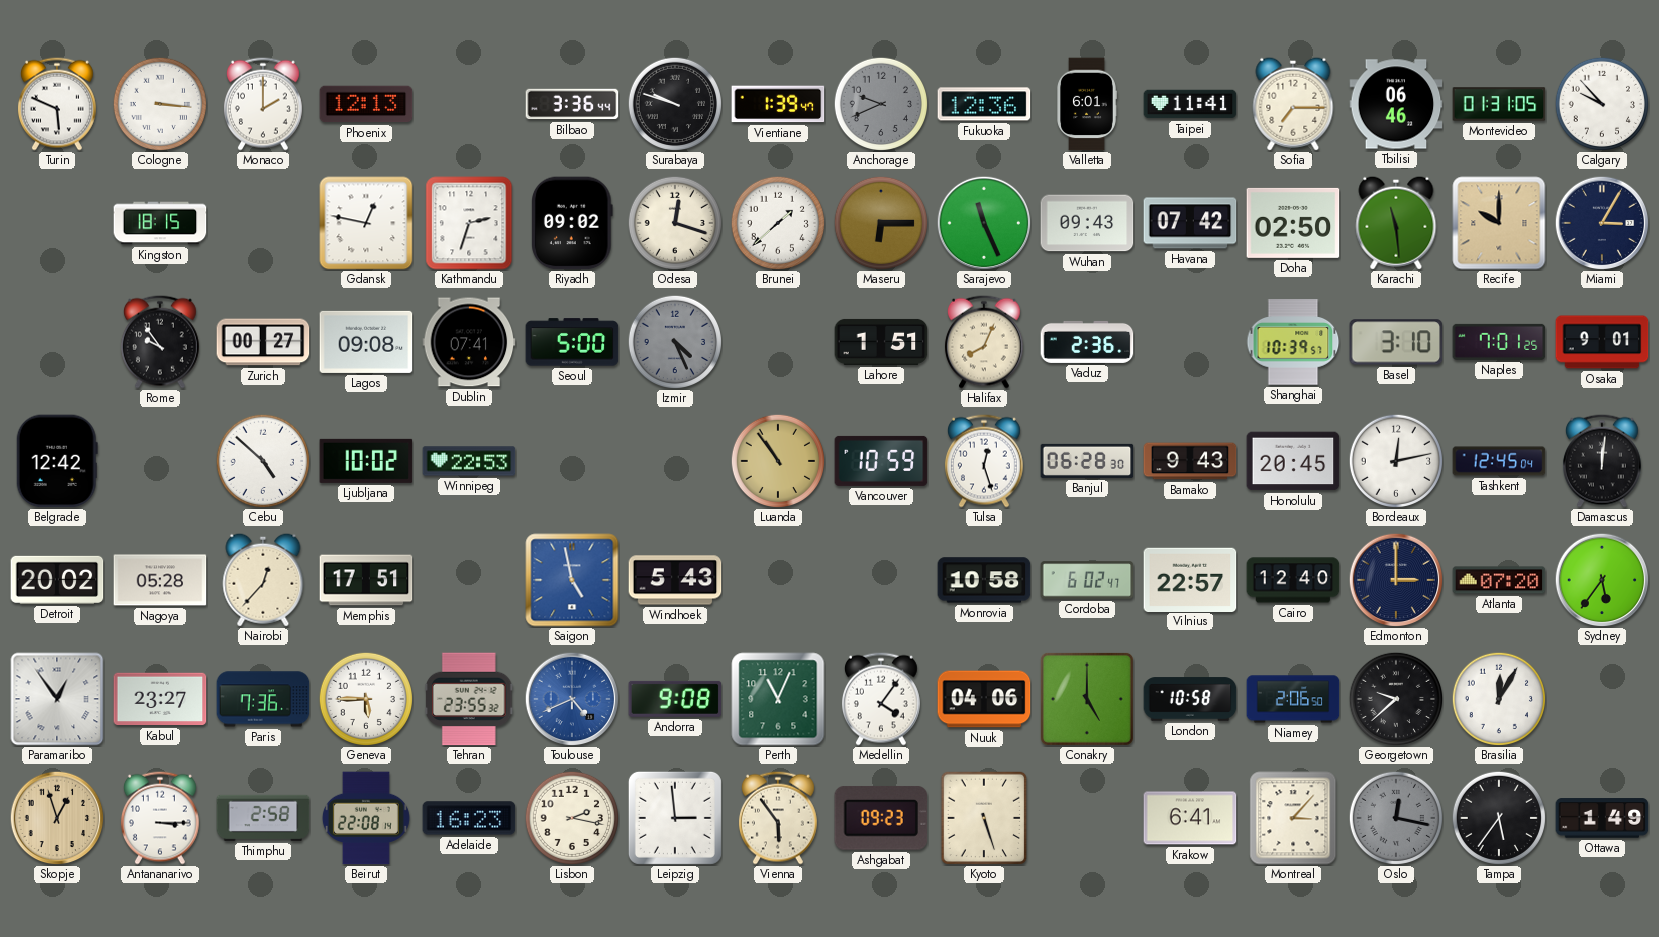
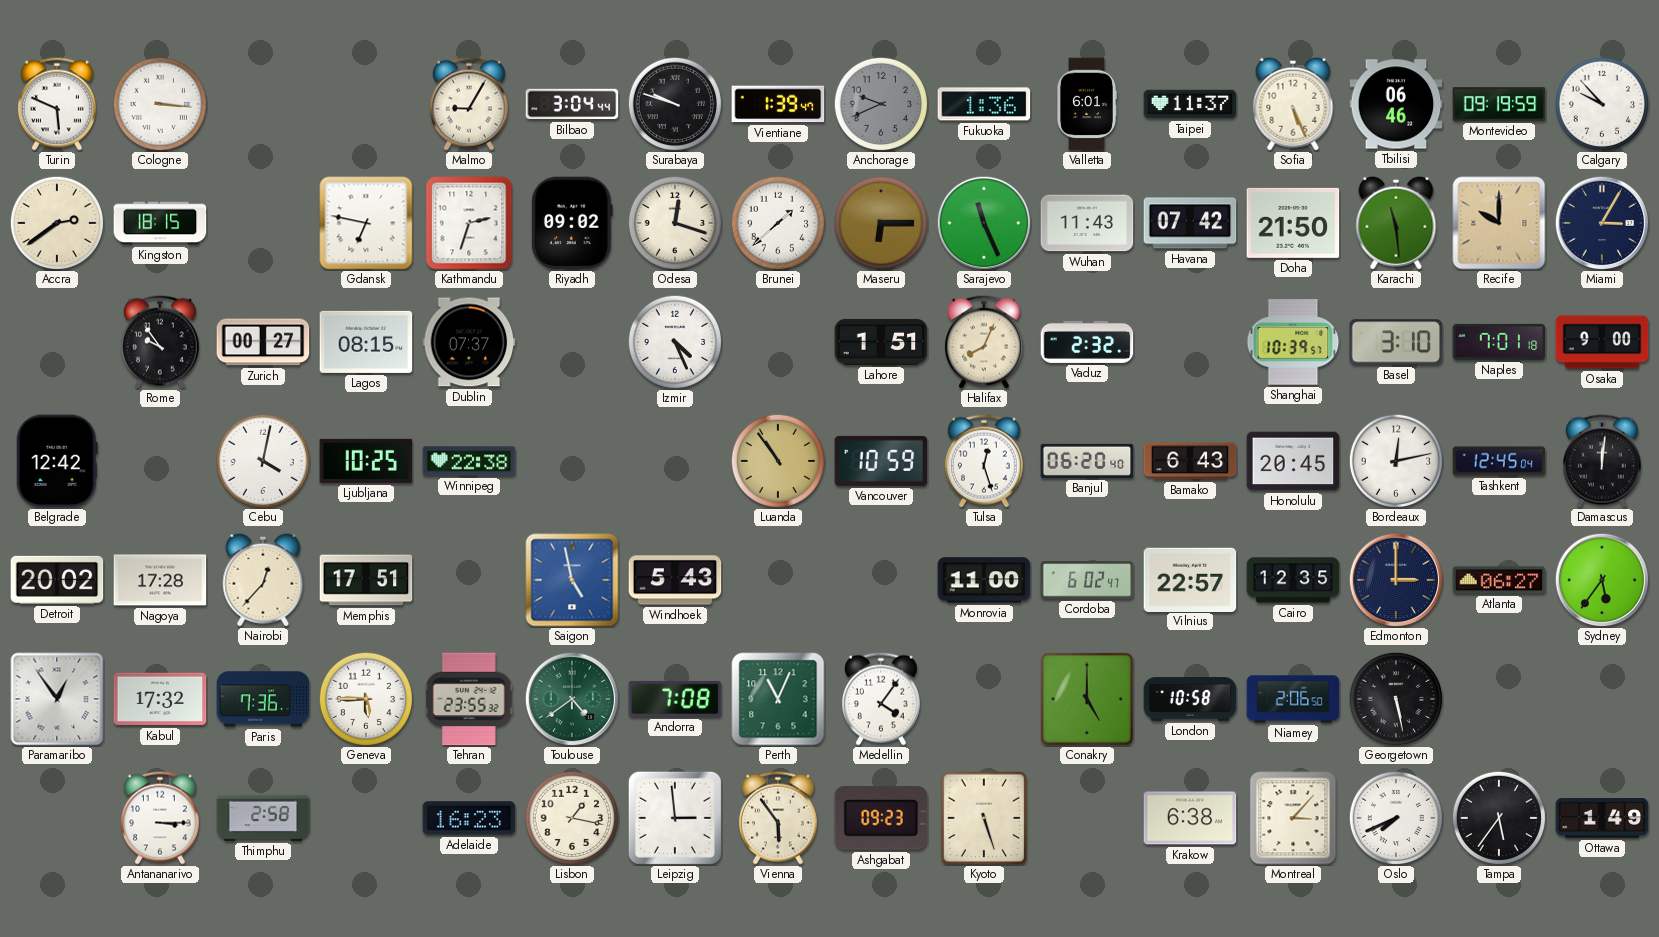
Monaco: 2:00 -> none
Phoenix: 12:13 -> none
Malmo: none -> 9:05
Bilbao: 3:36 -> 3:04
Fukuoka: 12:36 -> 1:36
Taipei: 11:41 -> 11:37
Sofia: 7:15 -> 5:26
Montevideo: 01:31 -> 09:19
Accra: none -> 2:39
Gdansk: 12:47 -> 6:47
Wuhan: 09:43 -> 11:43
Doha: 02:50 -> 21:50
Lagos: 09:08 -> 08:15
Dublin: 07:41 -> 07:37
Seoul: 5:00 -> none
Izmir dial: grey -> white
Vaduz: 2:36 -> 2:32
Naples: 7:01:25 -> 7:01:18
Osaka: 9:01 -> 9:00
Cebu: 4:52 -> 4:02
Ljubljana: 10:02 -> 10:25
Winnipeg: 22:53 -> 22:38
Banjul: 06:28 -> 06:20
Bamako: 9:43 -> 6:43
Nagoya: 05:28 -> 17:28
Monrovia: 10:58 -> 11:00
Cairo: 12:40 -> 12:35
Atlanta: 07:20 -> 06:27
Kabul: 23:27 -> 17:32
Toulouse: 4:41 -> 4:39
Toulouse dial: blue -> green
Andorra: 9:08 -> 7:08
Nuuk: 04:06 -> none
Georgetown: 9:38 -> 5:28
Brasilia: 12:05 -> none
Skopje: 12:57 -> none
Beirut: 22:08 -> none
Lisbon: 2:17 -> 1:17
Krakow: 6:41 -> 6:38
Oslo: 12:17 -> 7:41
Oslo dial: grey -> white
